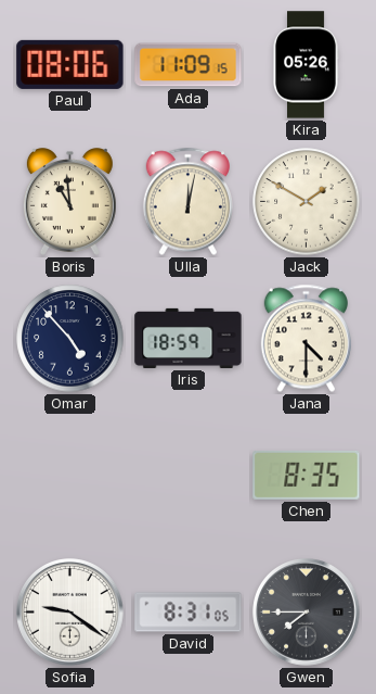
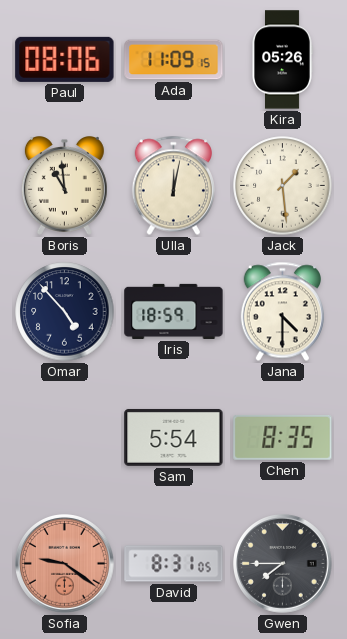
Jack: 1:50 -> 1:29
Sam: none -> 5:54
Sofia dial: white -> salmon
